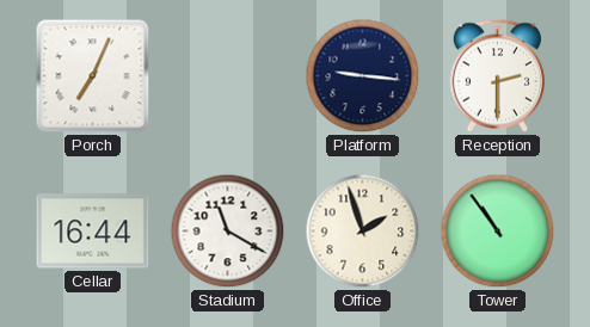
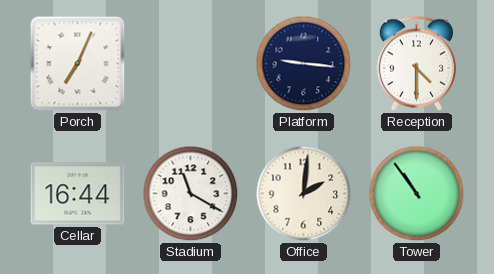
Reception: 2:30 -> 4:30
Office: 1:57 -> 2:01
